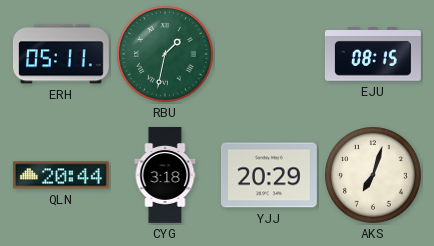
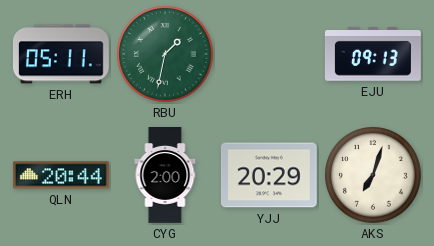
EJU: 08:15 -> 09:13
CYG: 3:18 -> 2:00
